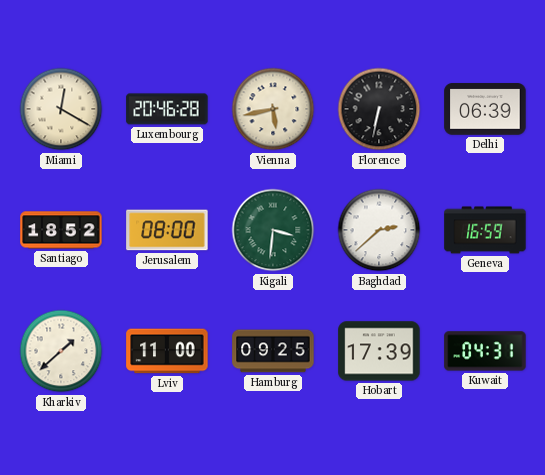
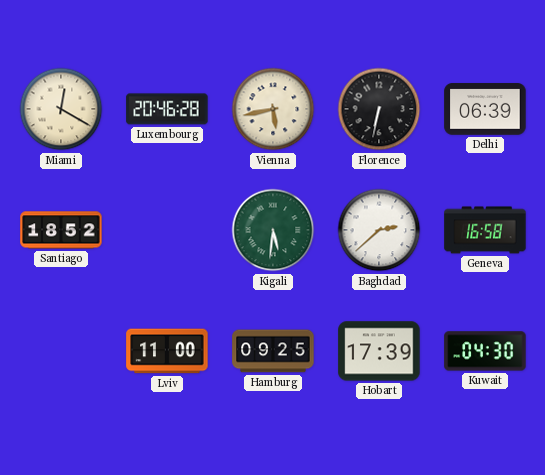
Jerusalem: 08:00 -> none
Kigali: 3:31 -> 5:31
Geneva: 16:59 -> 16:58
Kharkiv: 1:38 -> none
Kuwait: 04:31 -> 04:30
